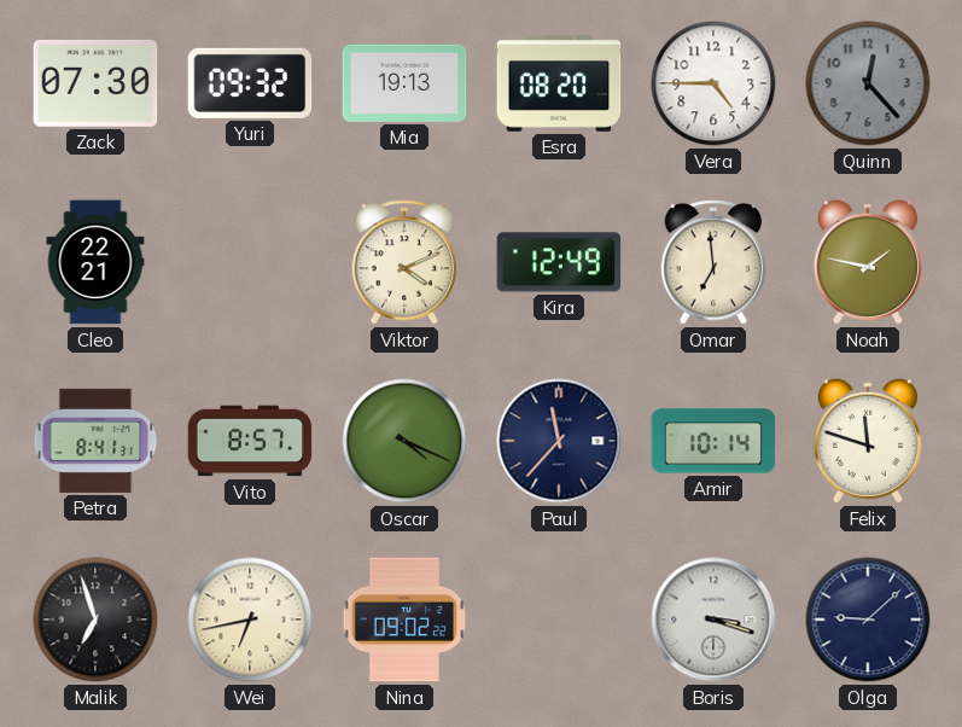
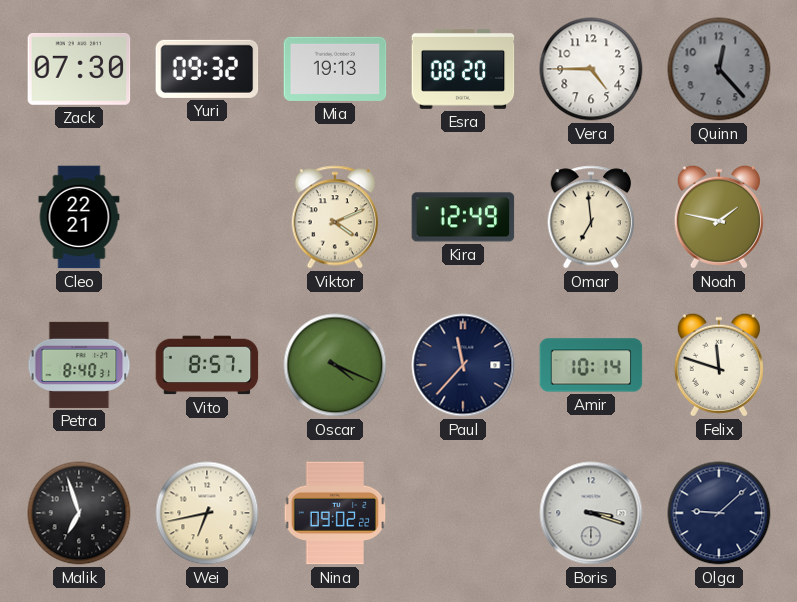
Petra: 8:41 -> 8:40
